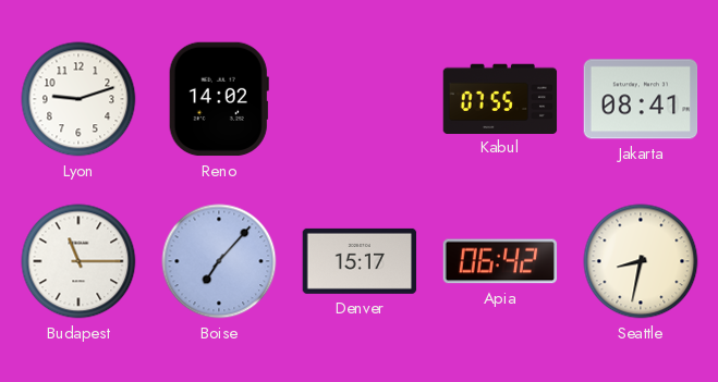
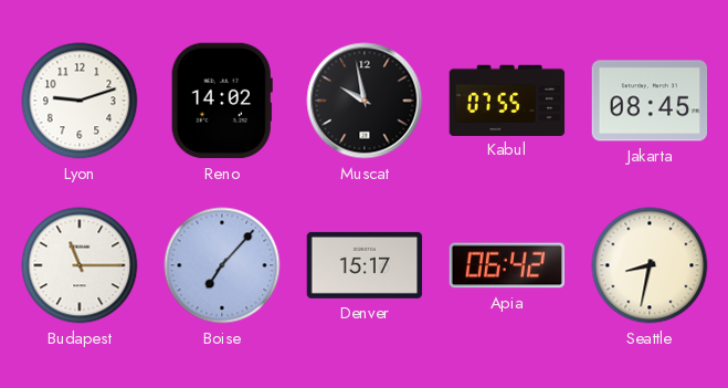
Muscat: none -> 9:58
Jakarta: 08:41 -> 08:45
